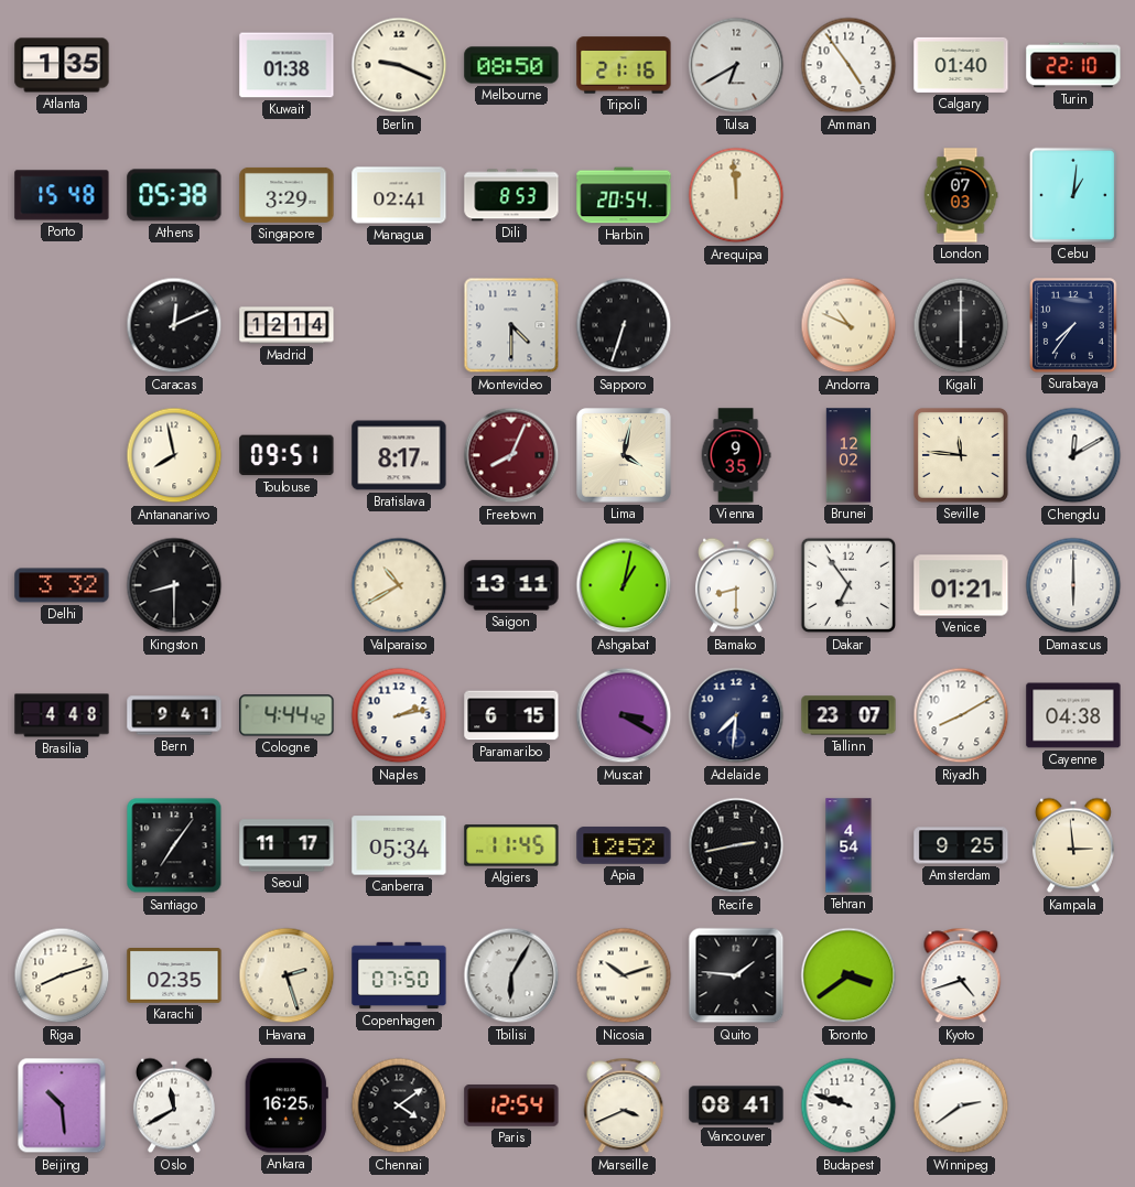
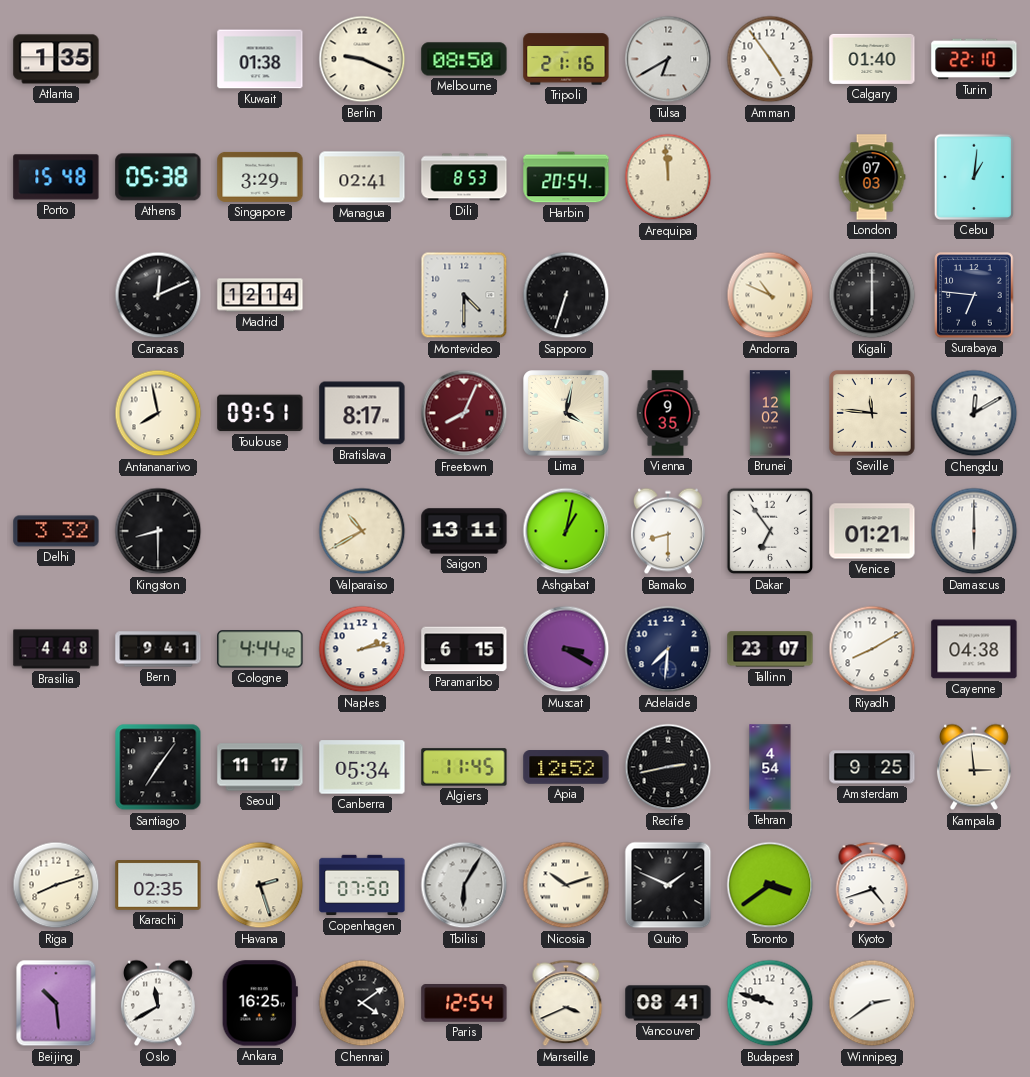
Surabaya: 7:36 -> 6:46
Quito: 1:46 -> 1:49
